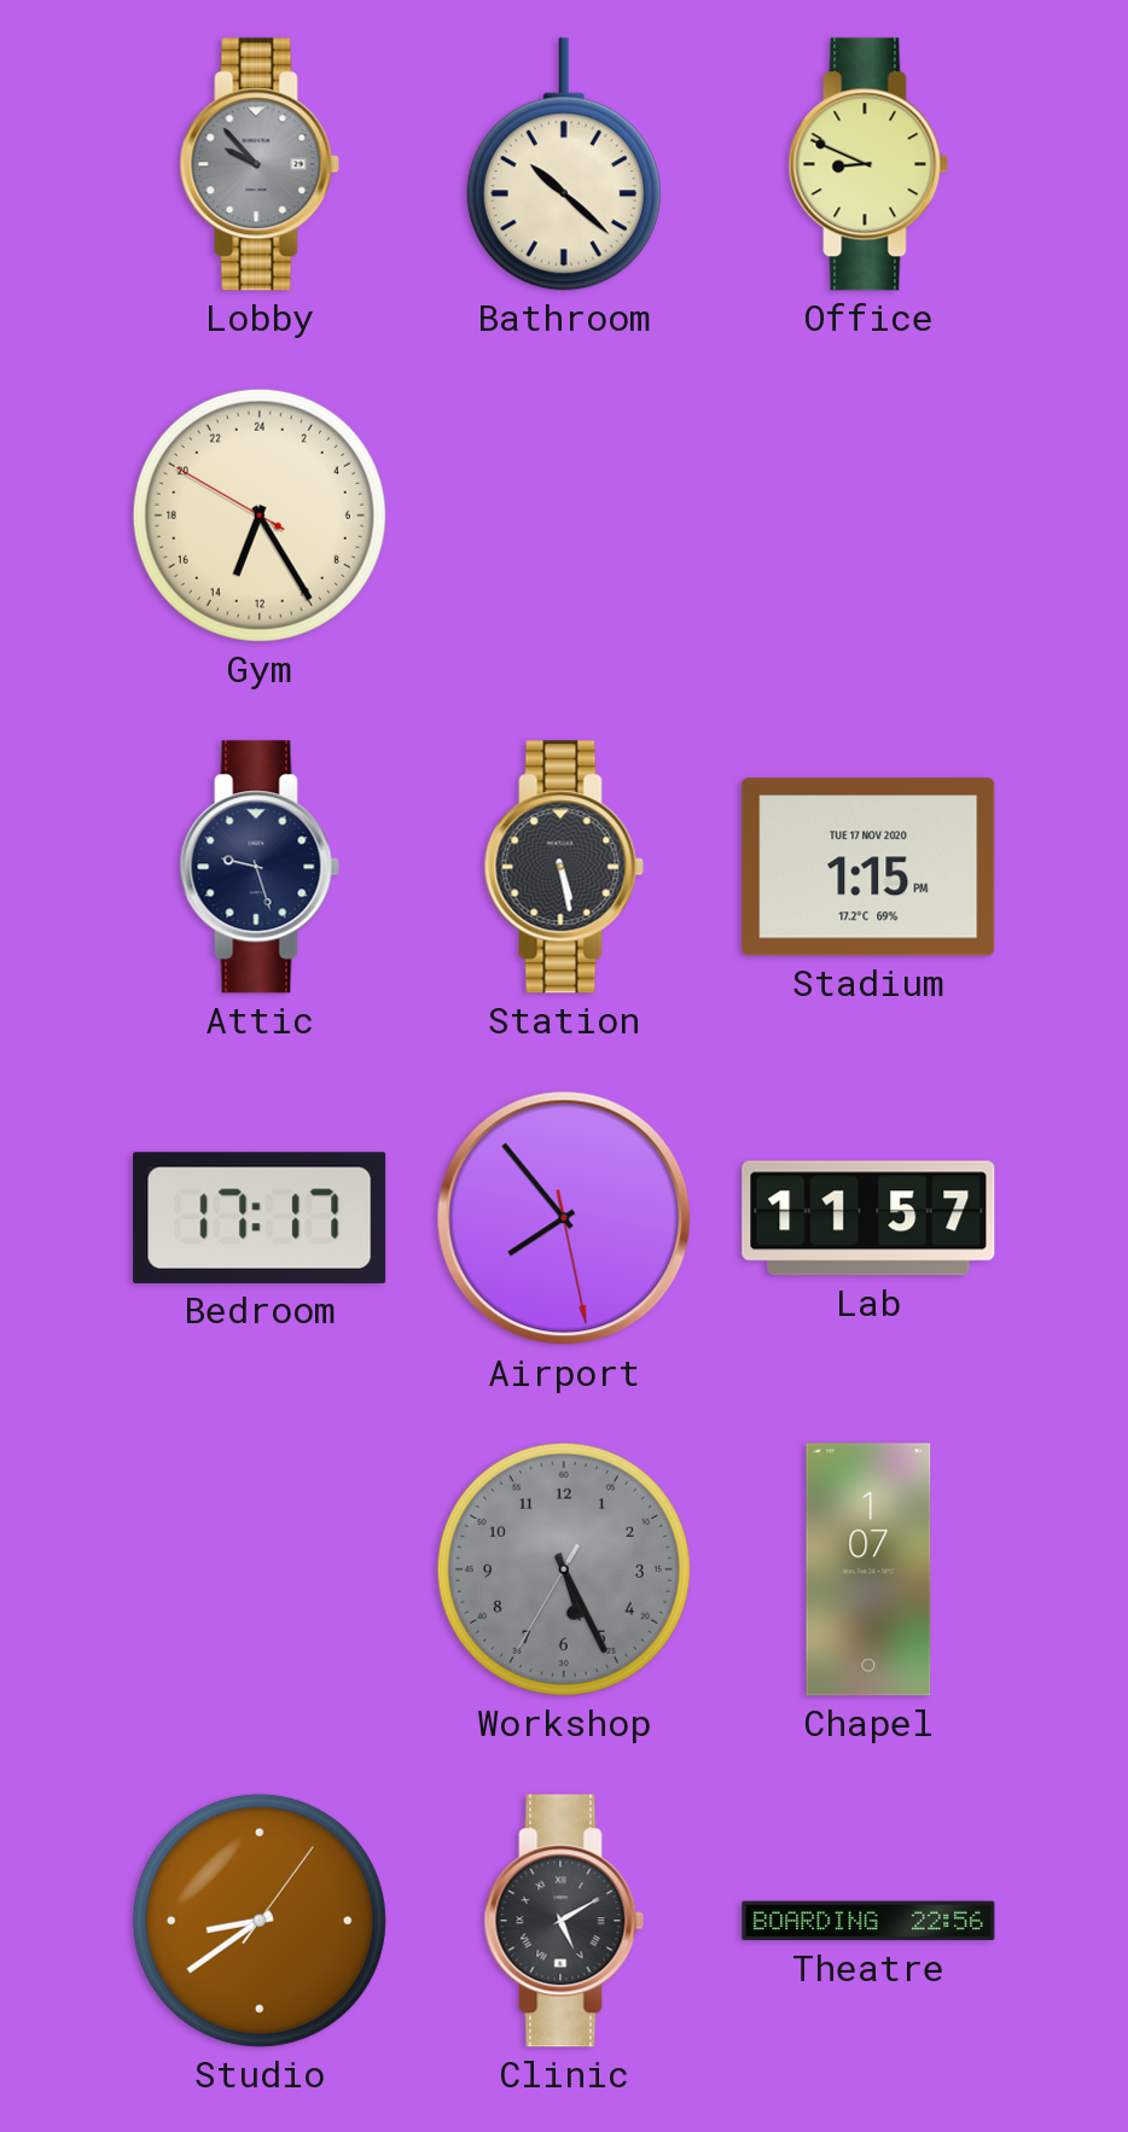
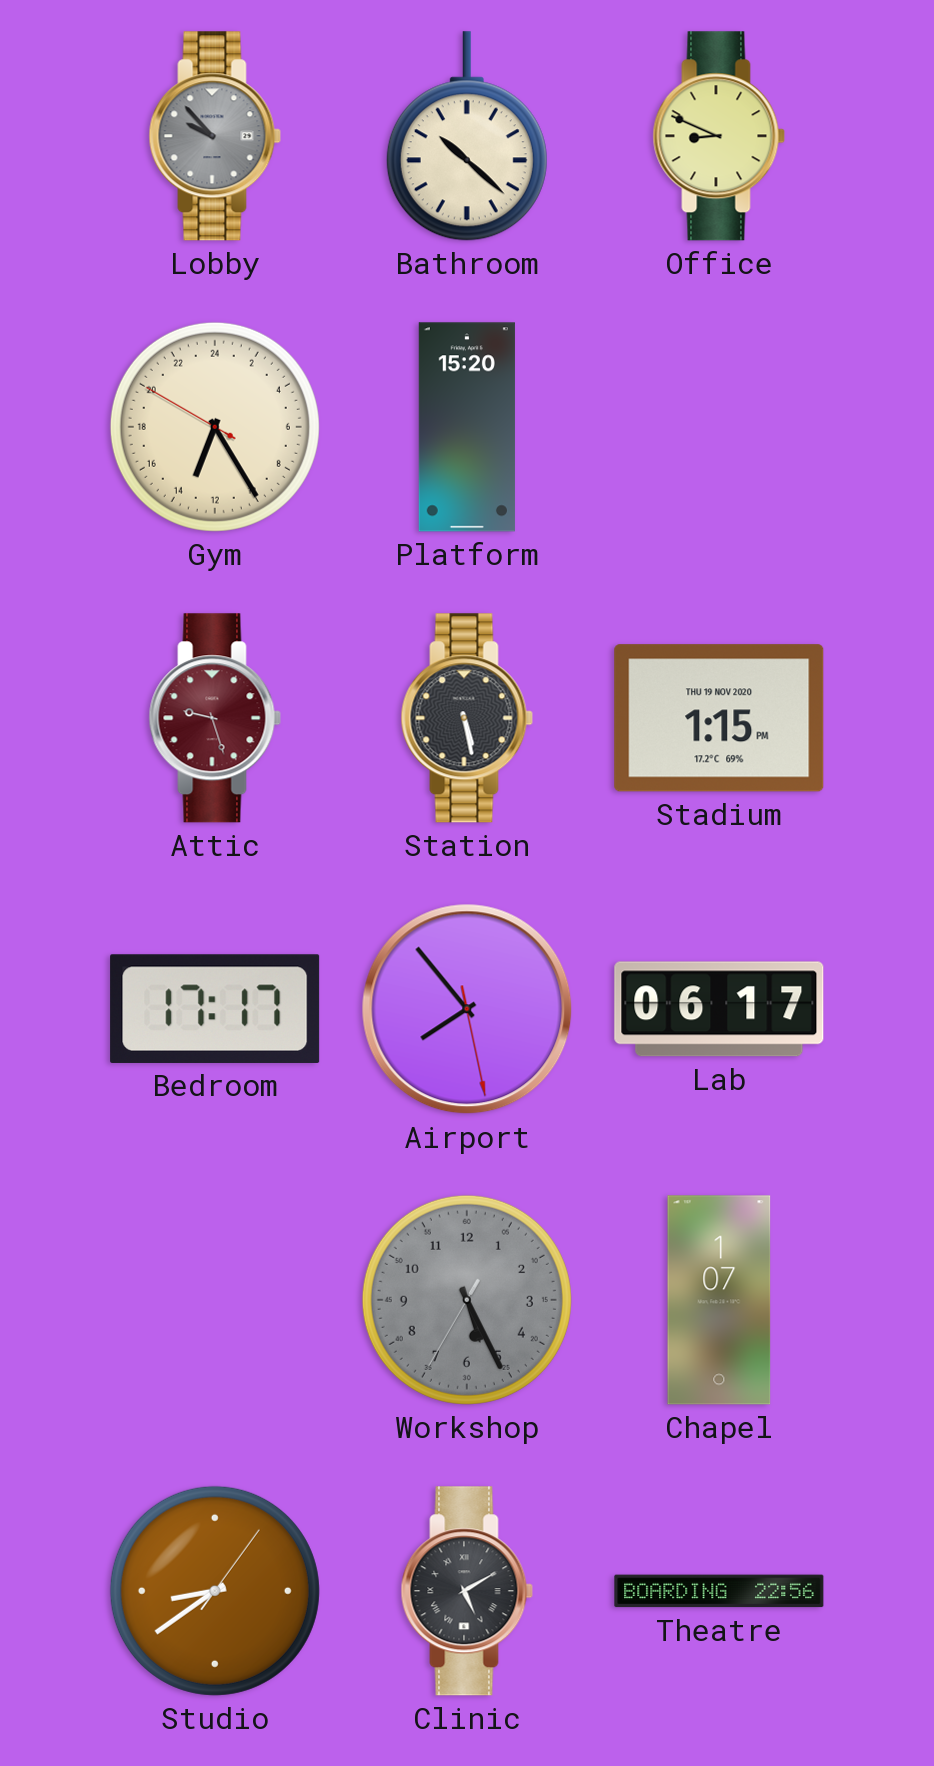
Platform: none -> 15:20
Attic dial: navy -> burgundy
Stadium date: TUE 17 NOV 2020 -> THU 19 NOV 2020
Lab: 11:57 -> 06:17
